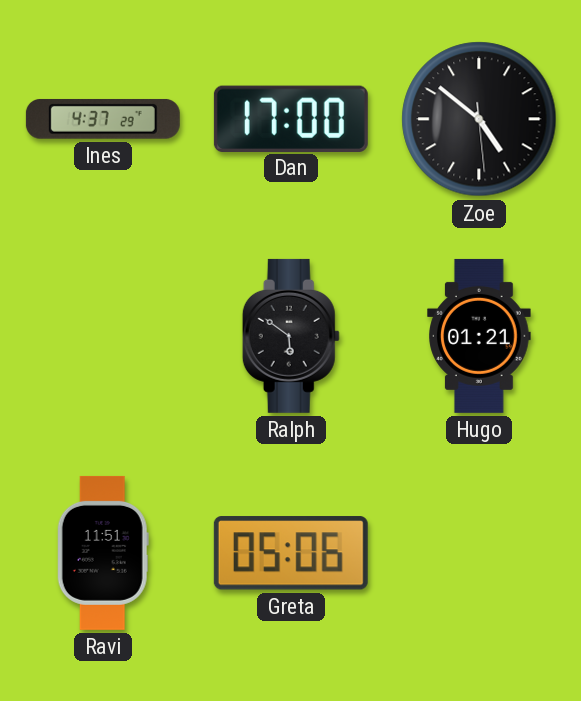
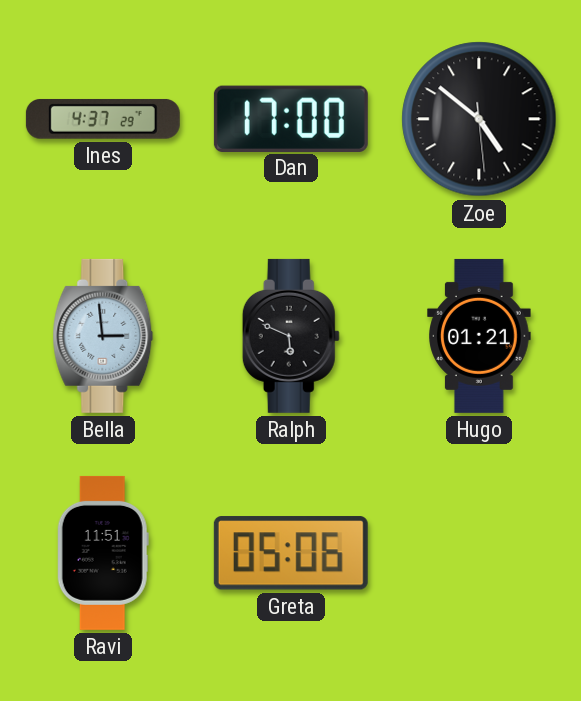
Bella: none -> 2:59
Ralph: 5:51 -> 5:49
